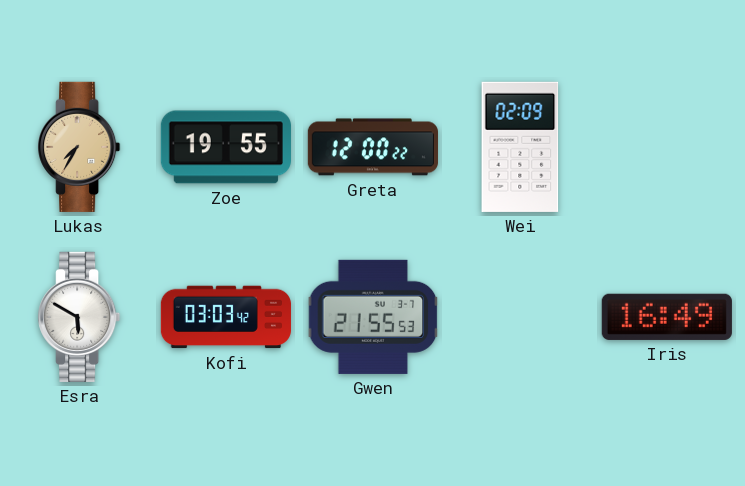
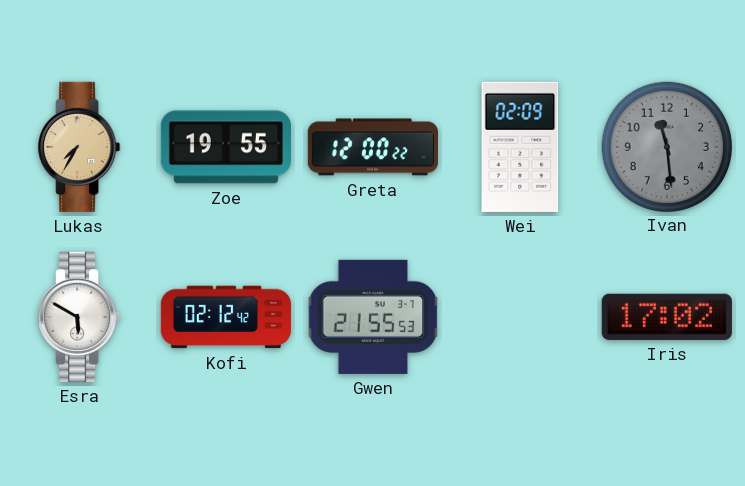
Ivan: none -> 11:29
Kofi: 03:03 -> 02:12
Iris: 16:49 -> 17:02
